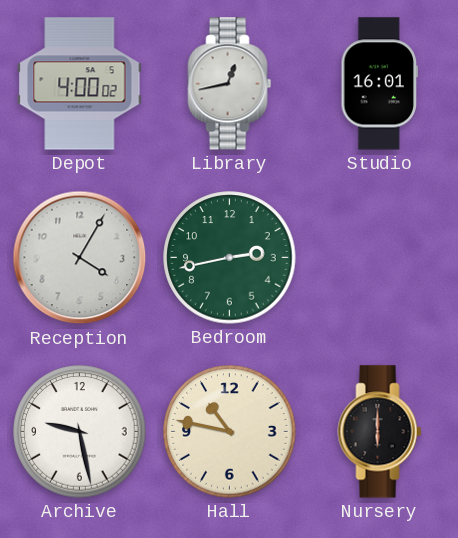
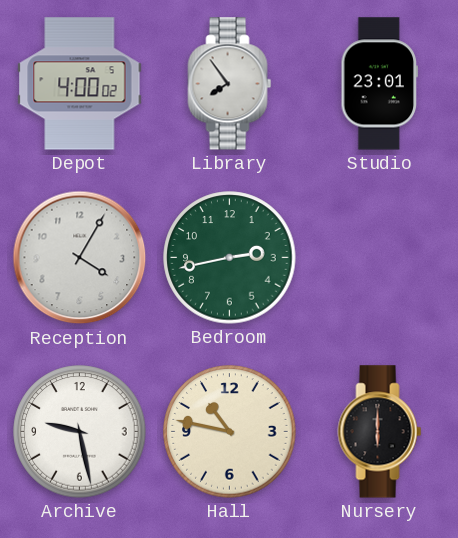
Library: 12:43 -> 7:54
Studio: 16:01 -> 23:01
